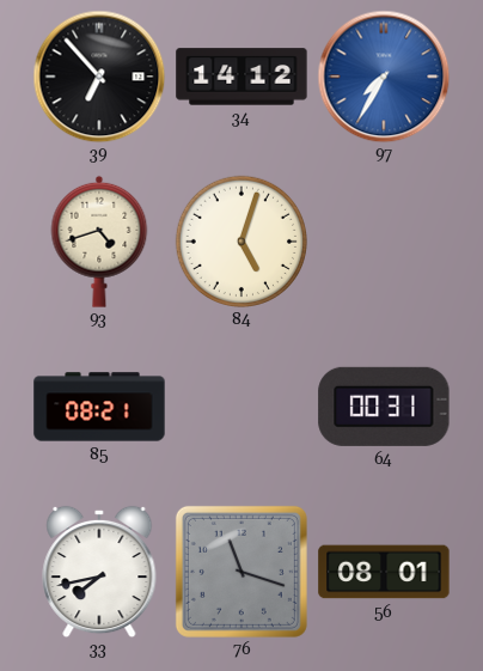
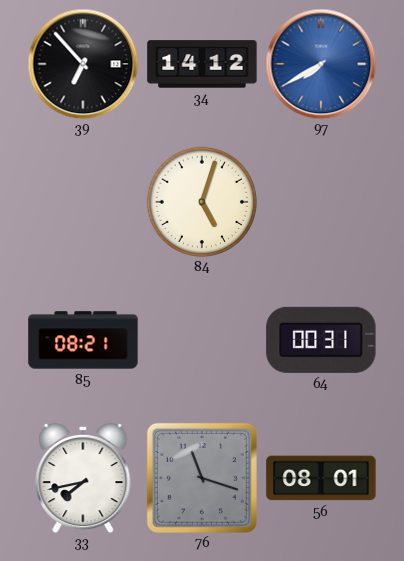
97: 7:35 -> 7:40
93: 4:42 -> none
